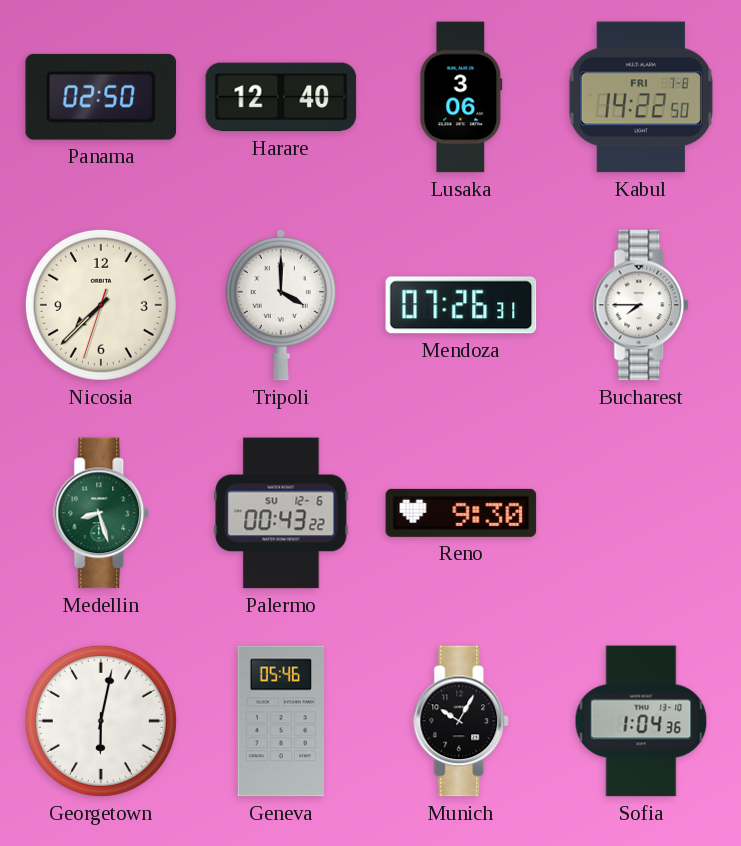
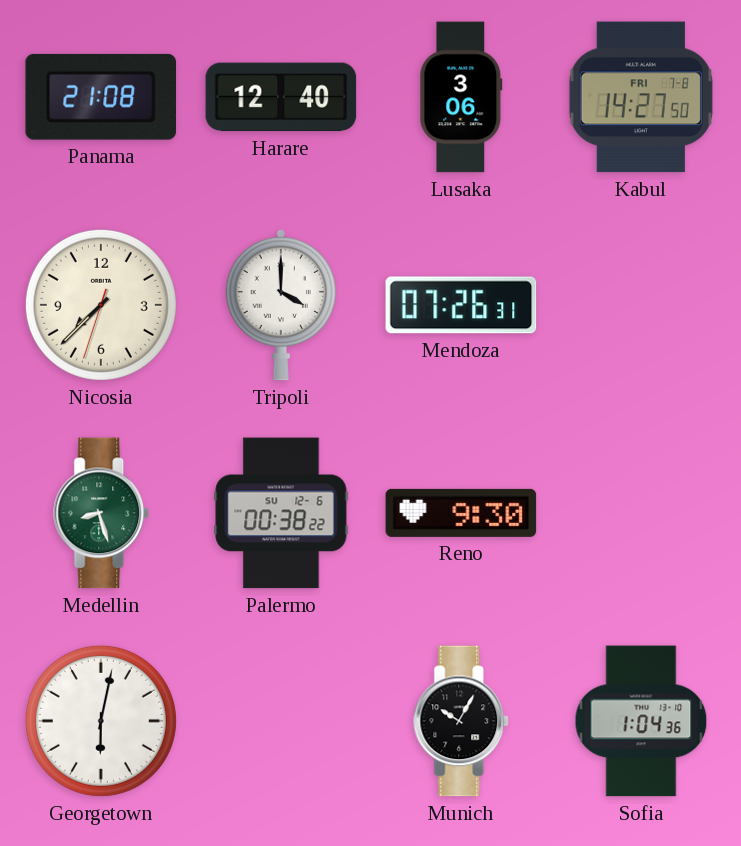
Panama: 02:50 -> 21:08
Kabul: 14:22 -> 14:27
Bucharest: 7:45 -> none
Palermo: 00:43 -> 00:38
Geneva: 05:46 -> none
